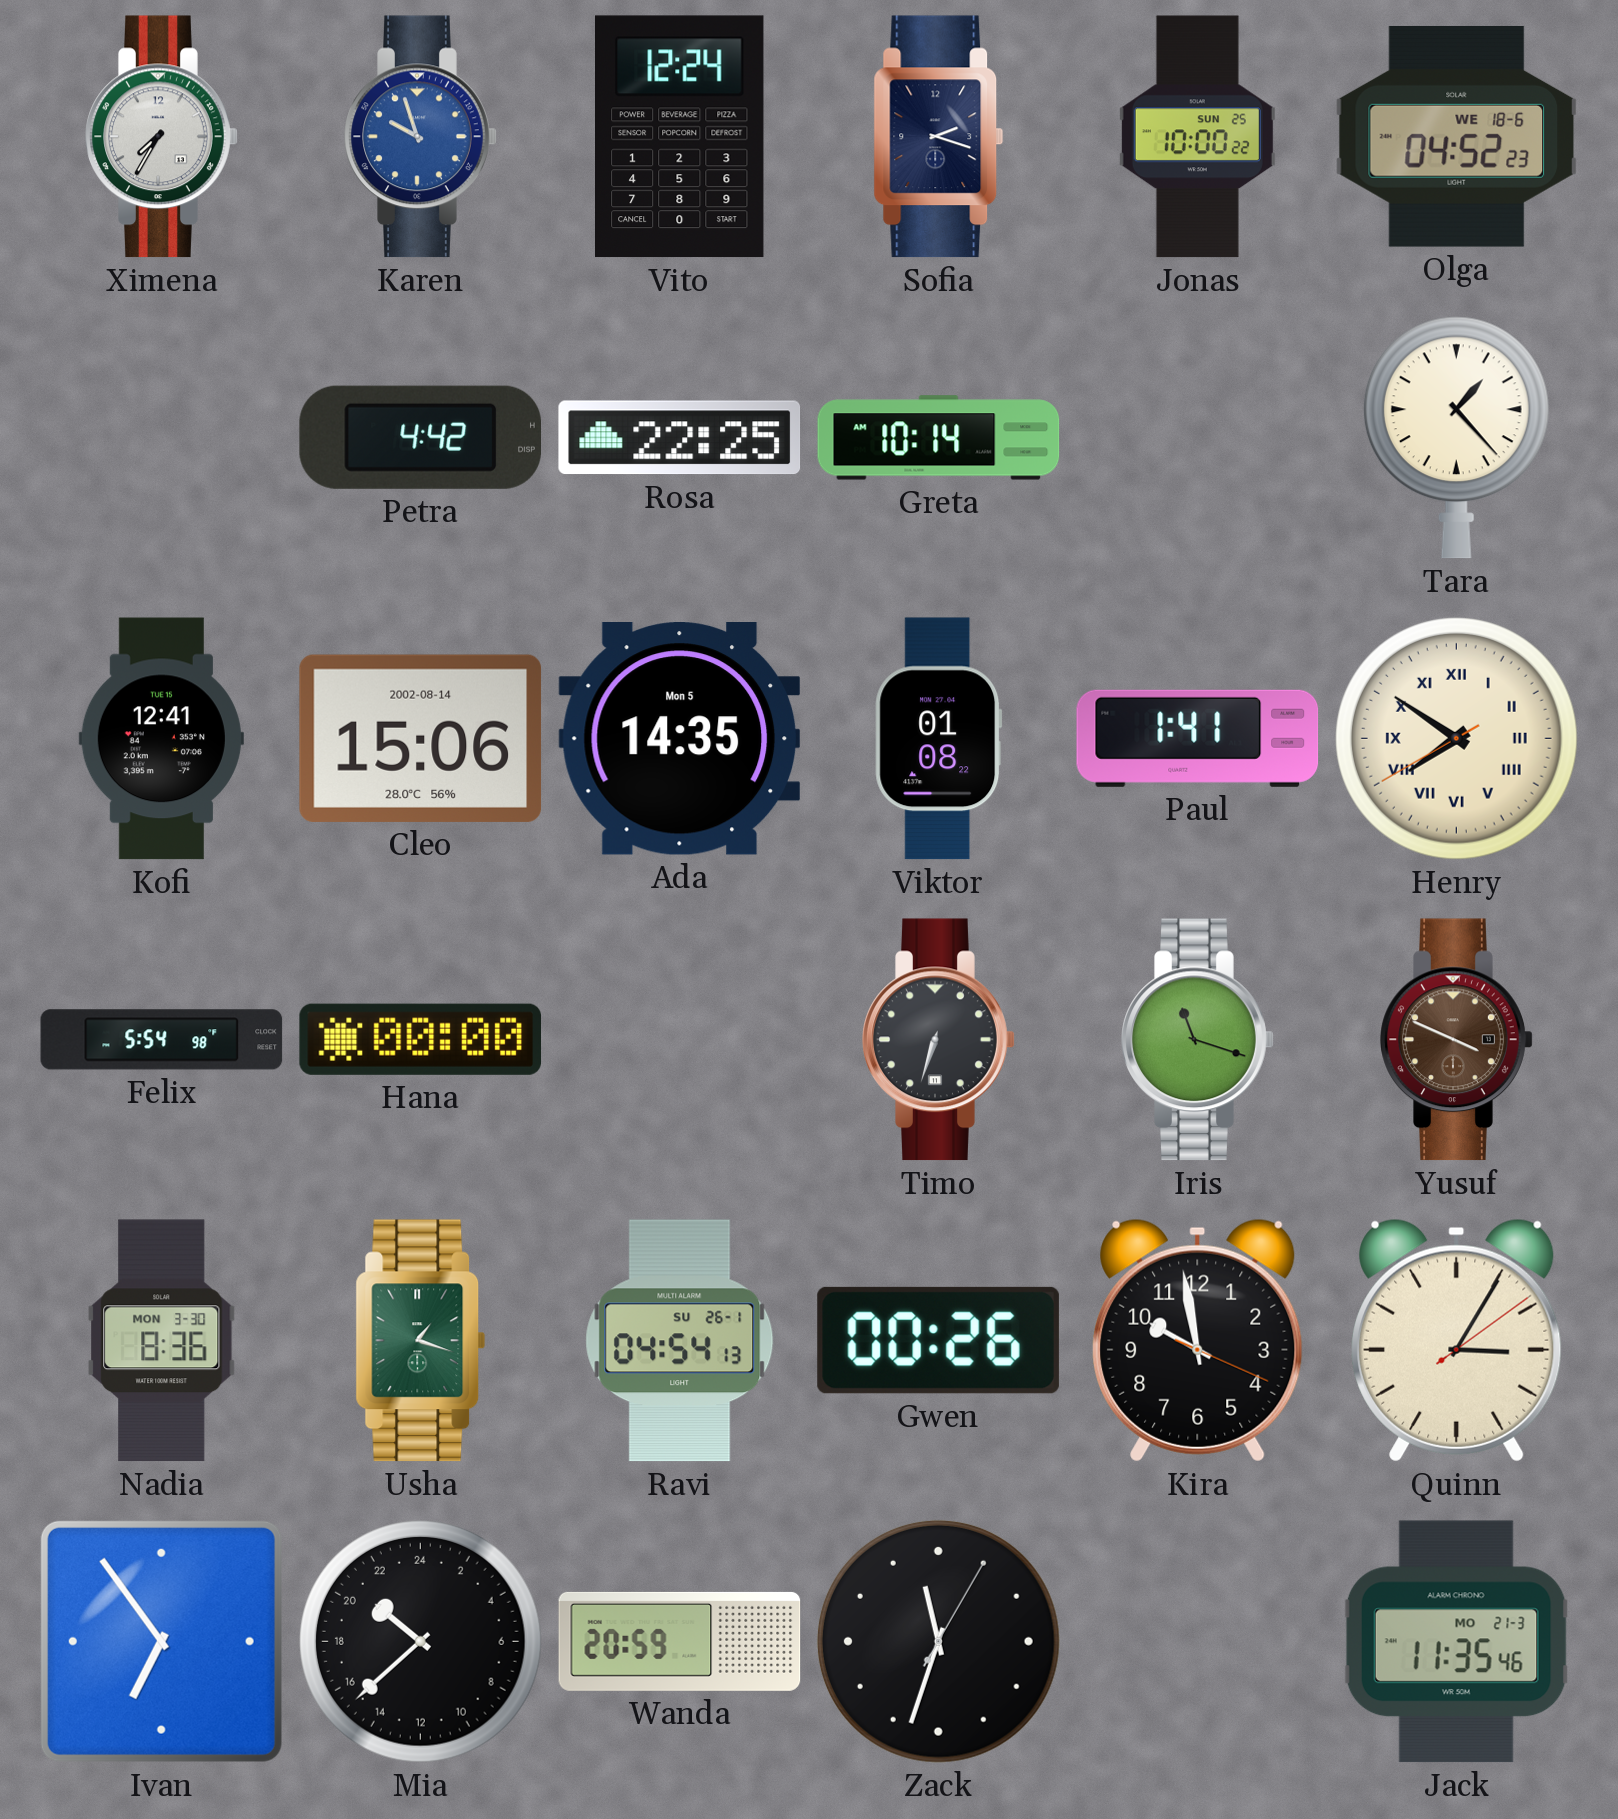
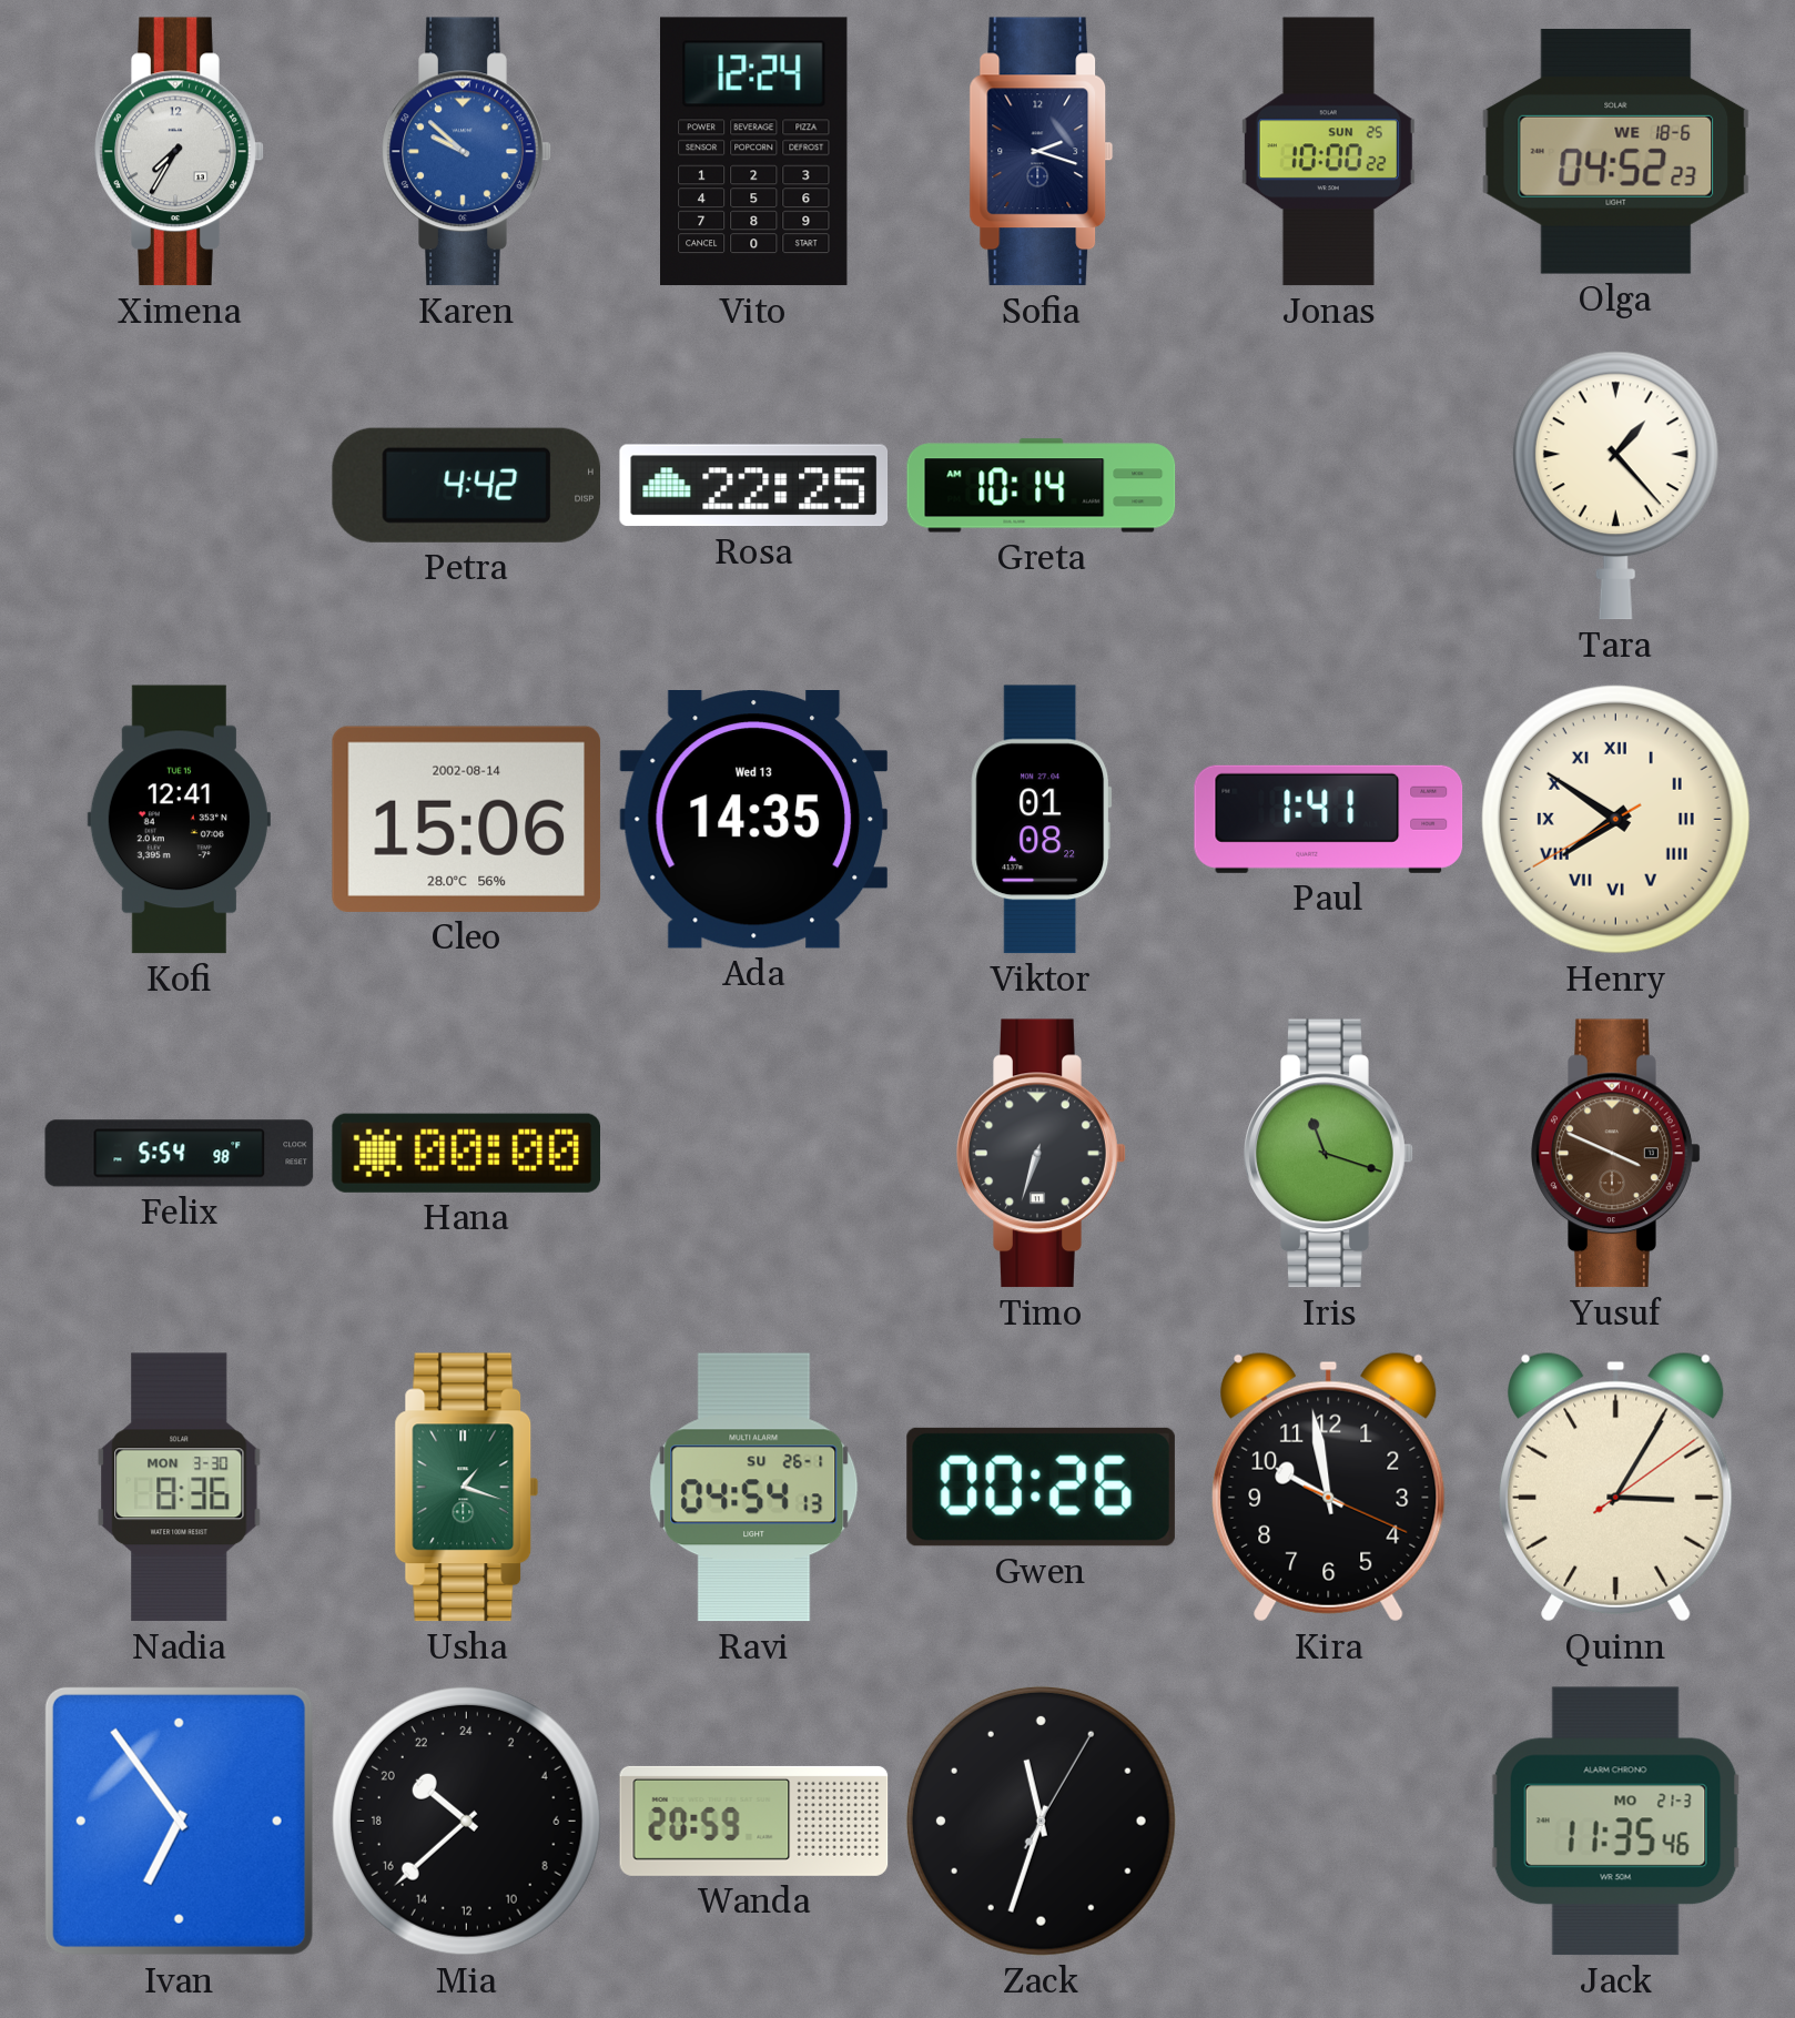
Karen: 9:57 -> 9:52
Ada date: Mon 5 -> Wed 13
